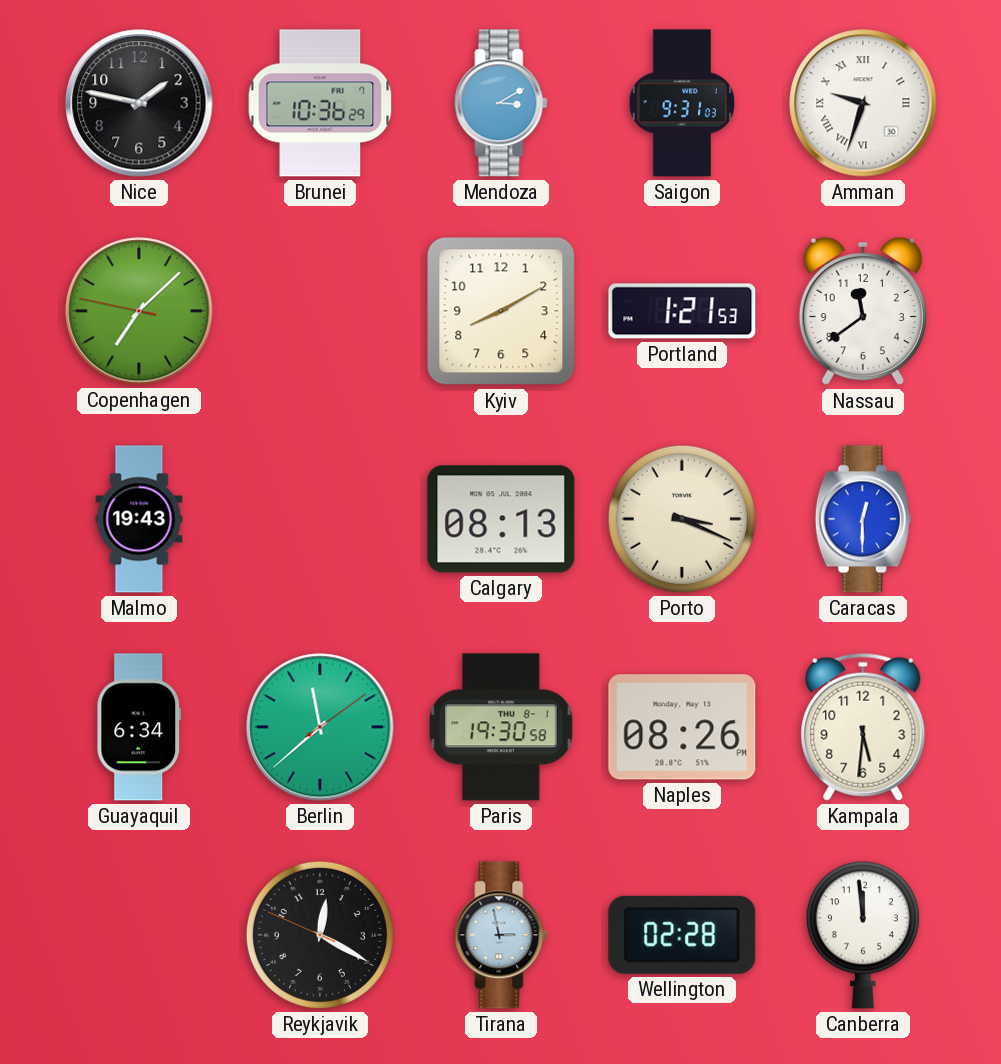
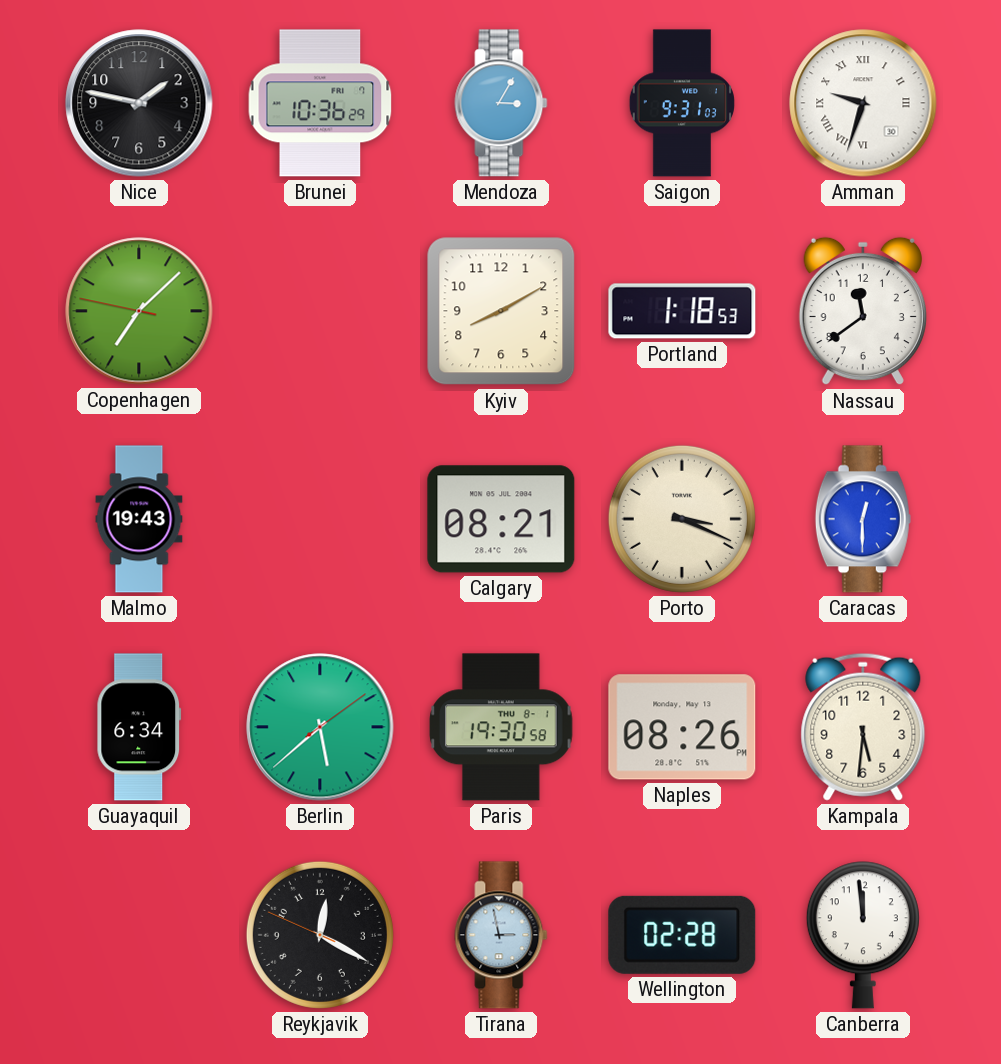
Mendoza: 3:10 -> 3:05
Portland: 1:21 -> 1:18
Calgary: 08:13 -> 08:21
Berlin: 11:38 -> 5:38
